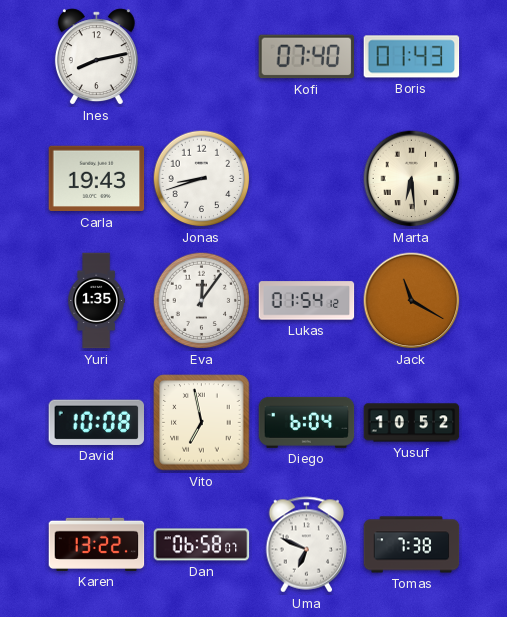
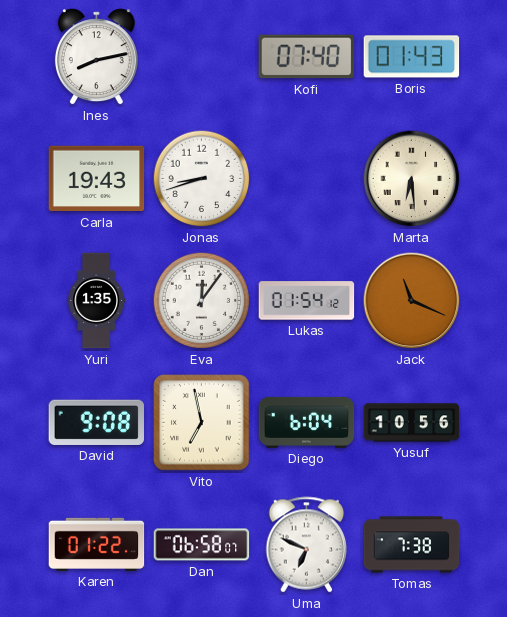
Jack: 11:20 -> 11:19
David: 10:08 -> 9:08
Yusuf: 10:52 -> 10:56
Karen: 13:22 -> 01:22
